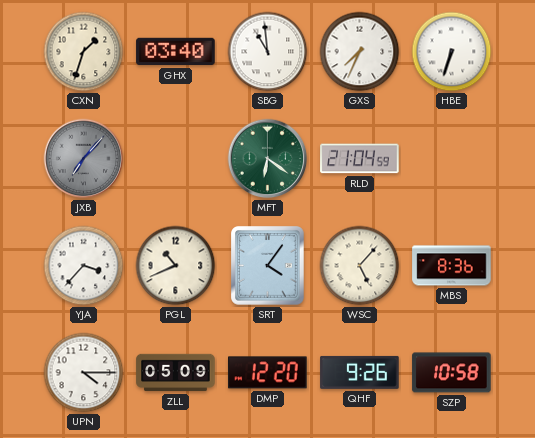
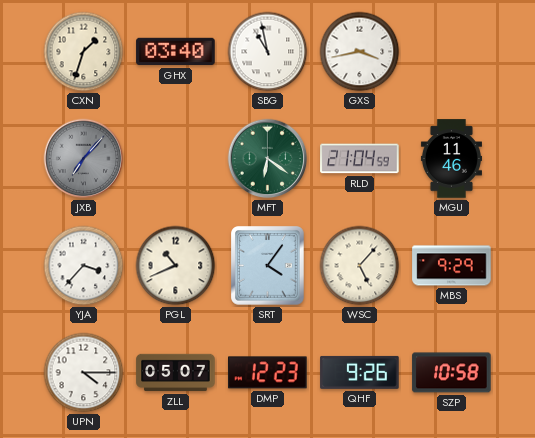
SBG: 10:59 -> 10:58
GXS: 7:34 -> 3:43
HBE: 6:33 -> none
MGU: none -> 11:46
MBS: 8:36 -> 9:29
ZLL: 05:09 -> 05:07
DMP: 12:20 -> 12:23
